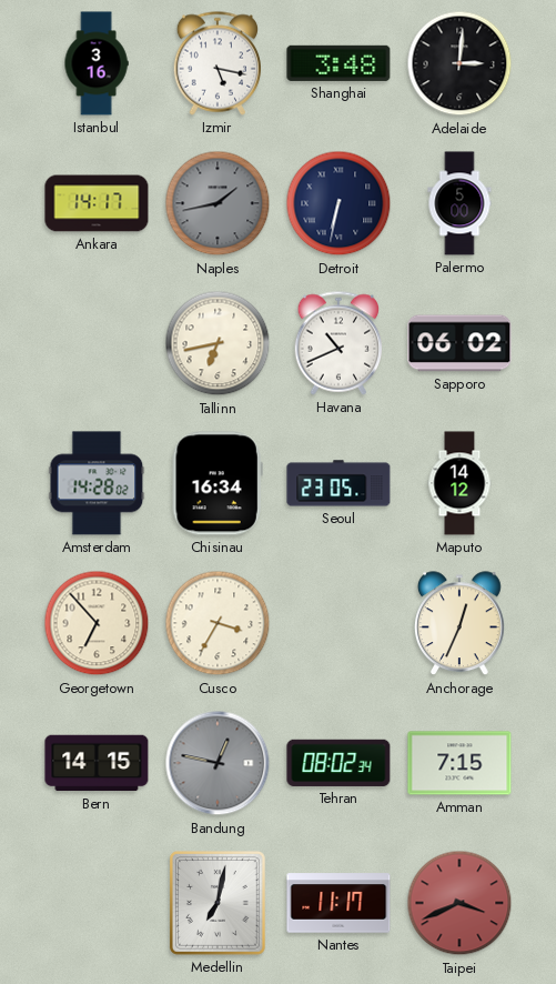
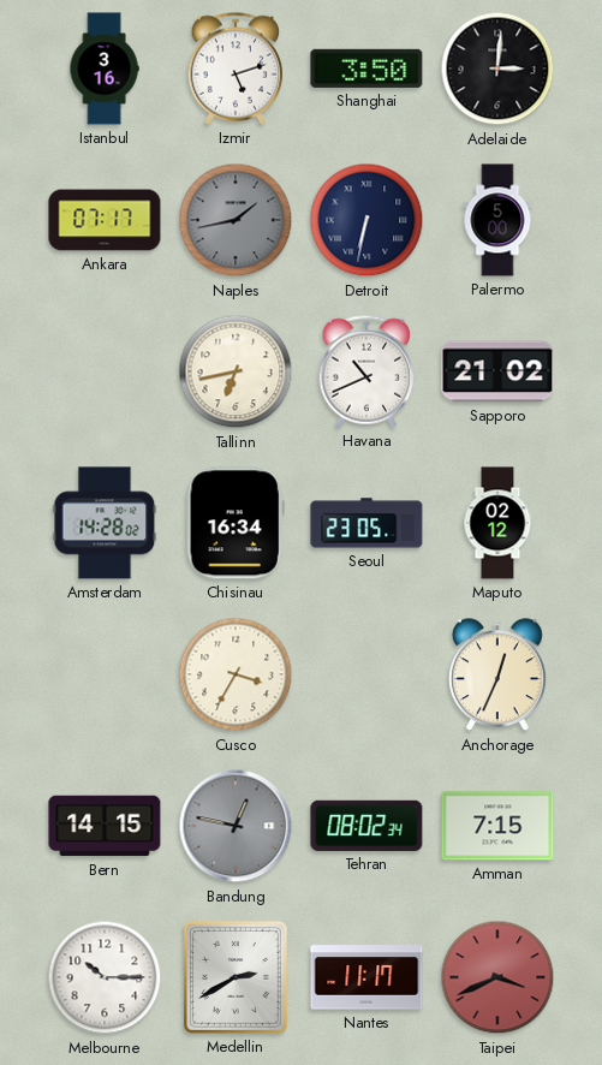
Izmir: 5:17 -> 5:12
Shanghai: 3:48 -> 3:50
Ankara: 14:17 -> 07:17
Sapporo: 06:02 -> 21:02
Maputo: 14:12 -> 02:12
Georgetown: 6:53 -> none
Melbourne: none -> 10:15
Medellin: 7:02 -> 2:40
